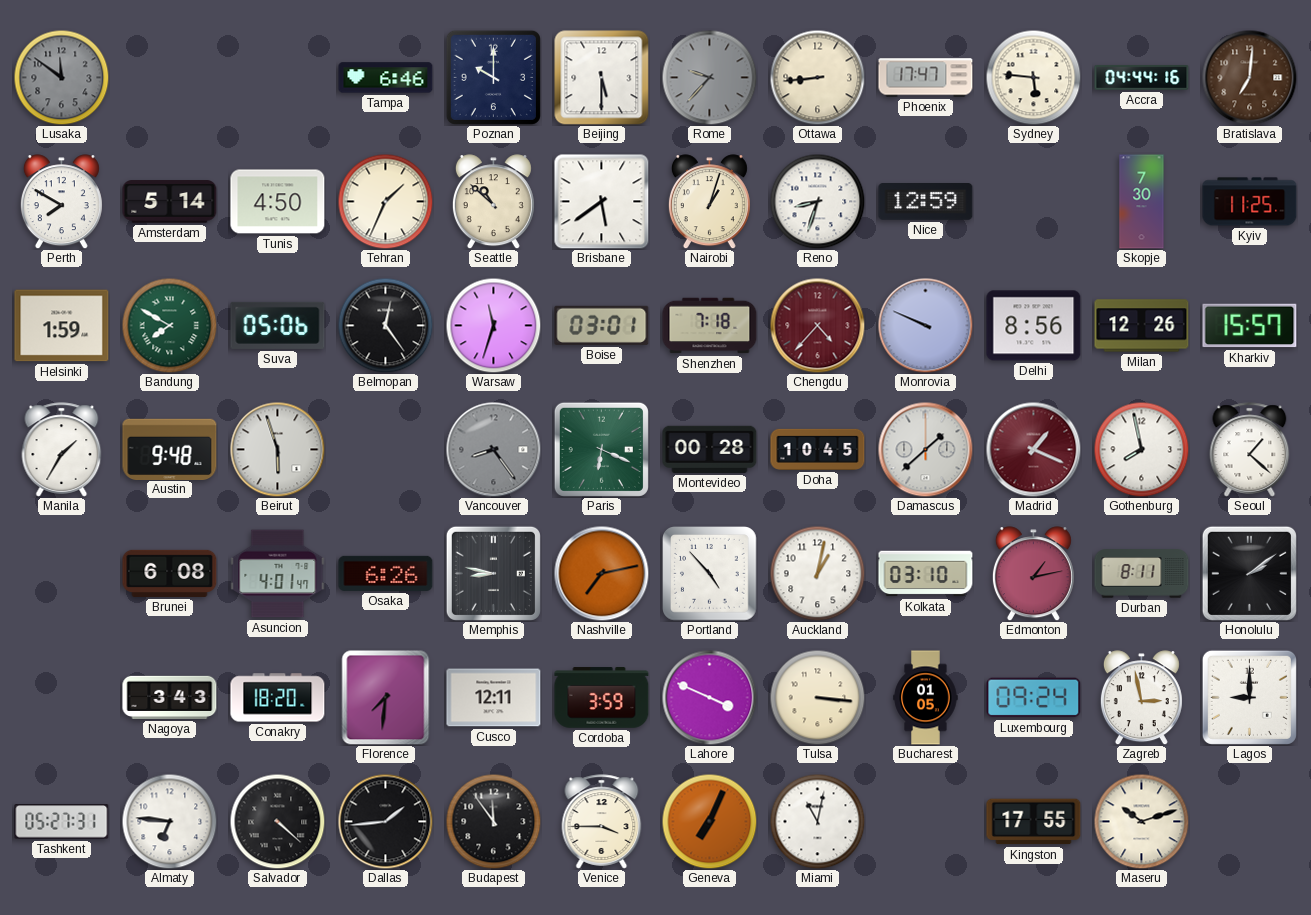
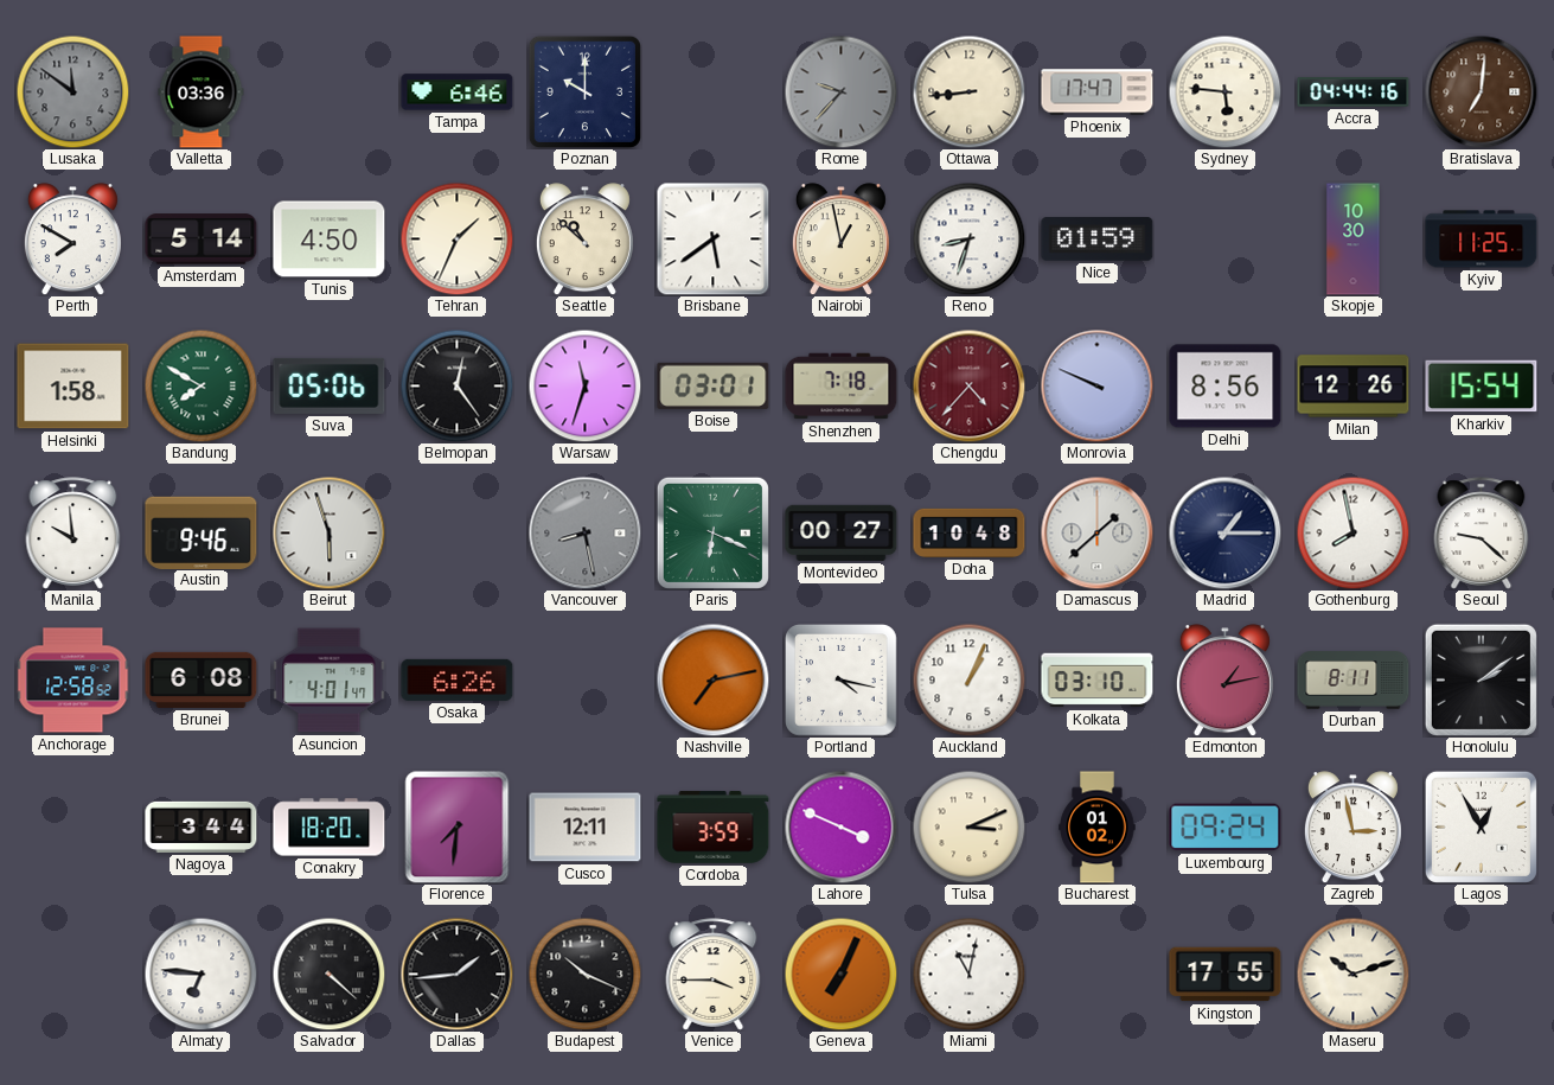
Valletta: none -> 03:36
Beijing: 5:30 -> none
Nairobi: 1:03 -> 12:58
Nice: 12:59 -> 01:59
Skopje: 7:30 -> 10:30
Helsinki: 1:59 -> 1:58
Kharkiv: 15:57 -> 15:54
Manila: 1:35 -> 9:59
Austin: 9:48 -> 9:46
Vancouver: 8:24 -> 8:28
Montevideo: 00:28 -> 00:27
Doha: 10:45 -> 10:48
Madrid: 1:19 -> 1:15
Madrid dial: burgundy -> navy
Seoul: 1:22 -> 9:22
Anchorage: none -> 12:58
Memphis: 8:47 -> none
Portland: 4:53 -> 4:17
Auckland: 1:02 -> 1:04
Nagoya: 3:43 -> 3:44
Tulsa: 3:16 -> 3:11
Bucharest: 01:05 -> 01:02
Lagos: 9:00 -> 12:55
Tashkent: 05:27 -> none
Budapest: 11:54 -> 10:19
